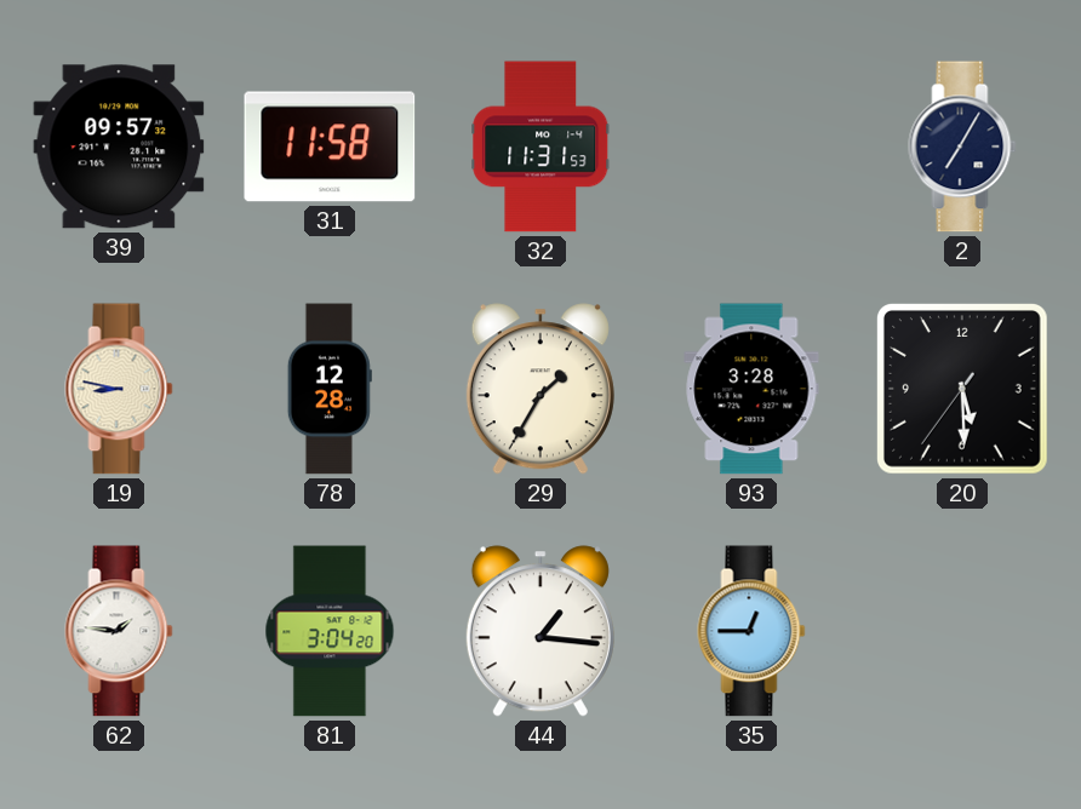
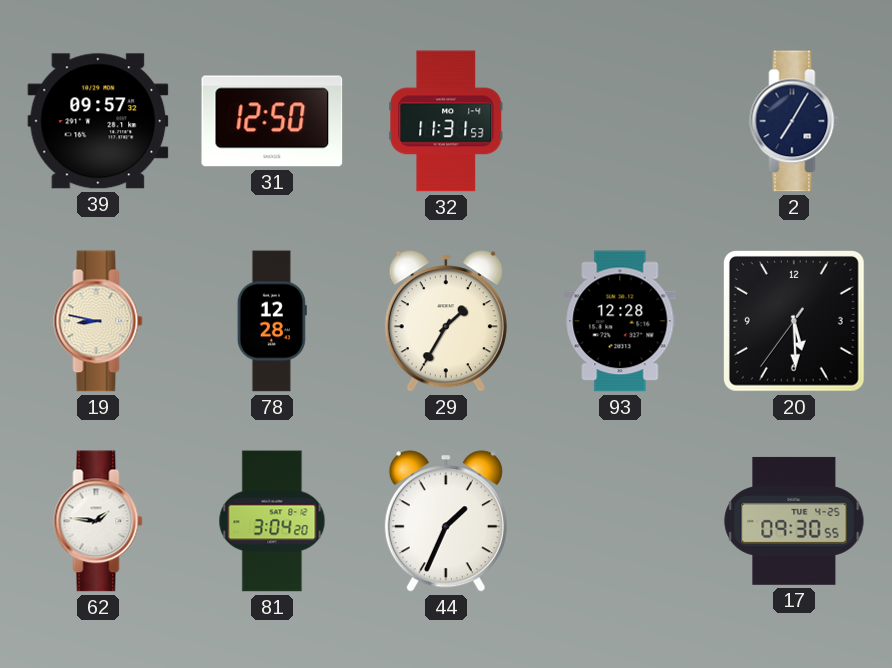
31: 11:58 -> 12:50
93: 3:28 -> 12:28
44: 1:16 -> 1:34
35: 12:45 -> none
17: none -> 09:30
